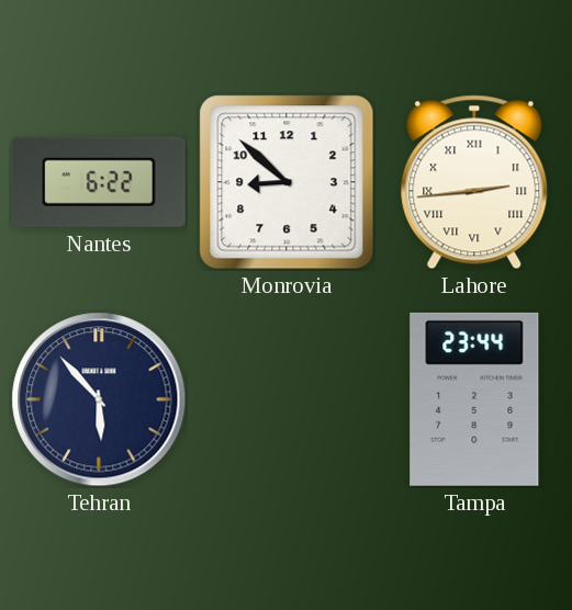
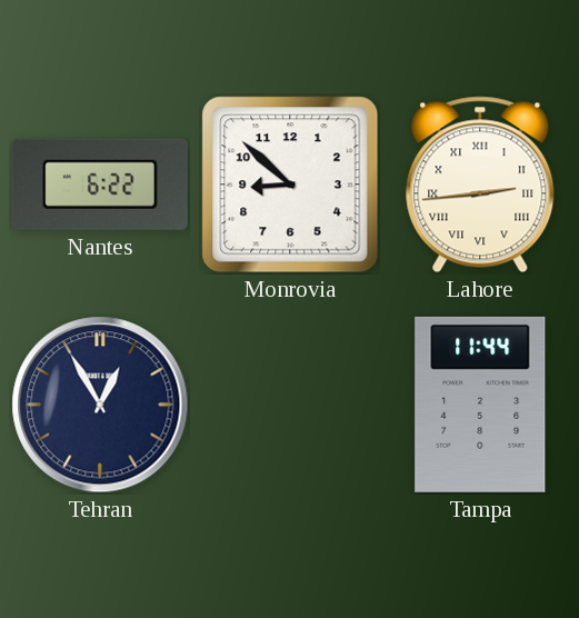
Tehran: 5:53 -> 12:55
Tampa: 23:44 -> 11:44
